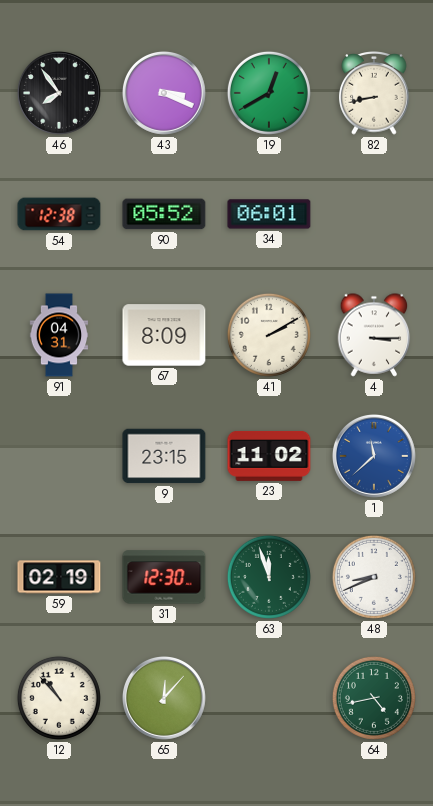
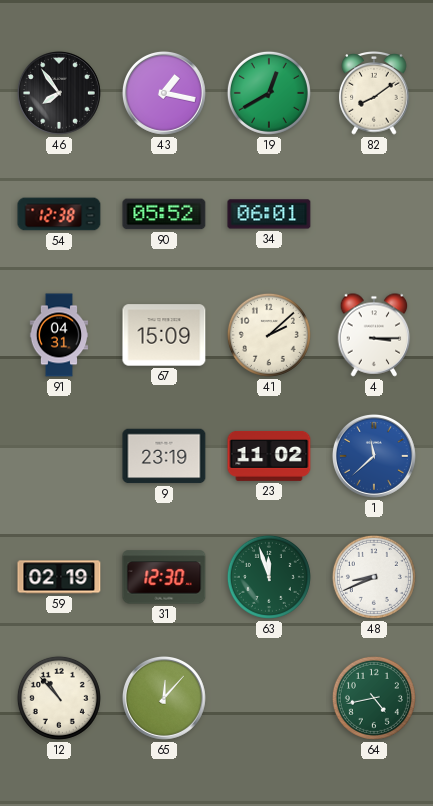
43: 3:19 -> 1:17
82: 8:43 -> 8:09
67: 8:09 -> 15:09
41: 2:10 -> 2:08
9: 23:15 -> 23:19
